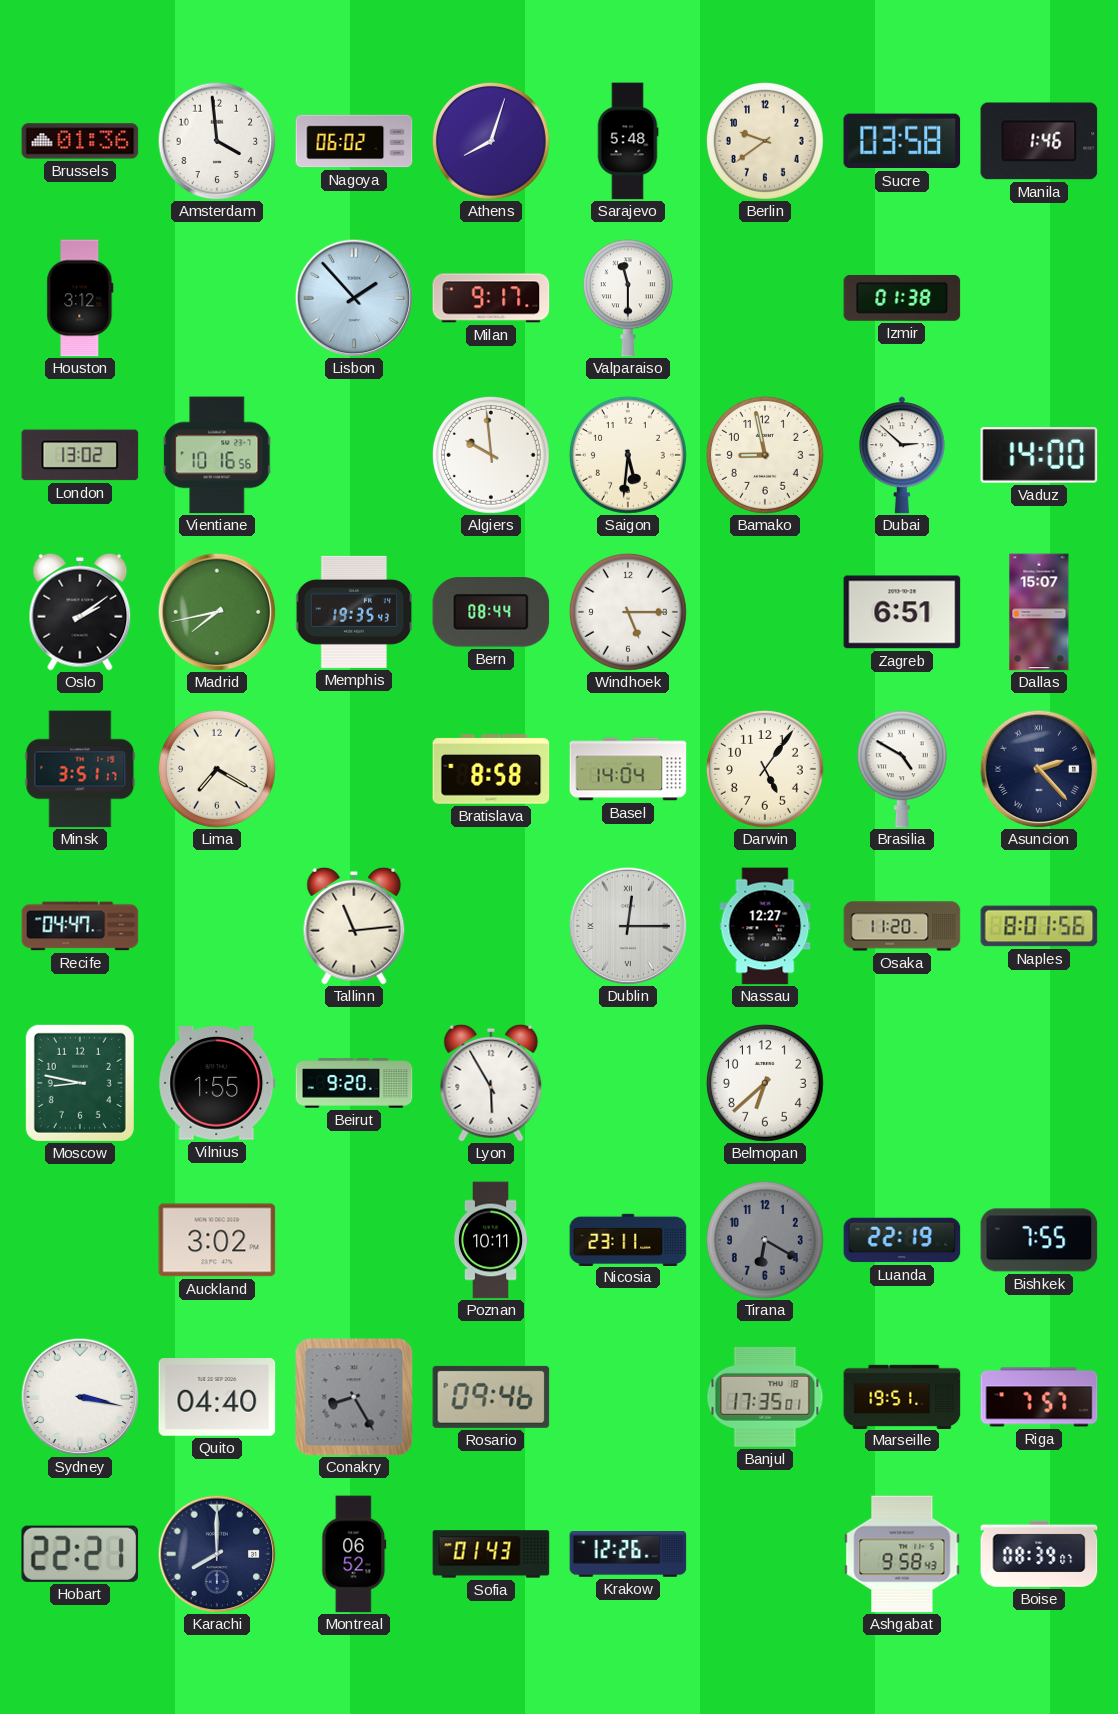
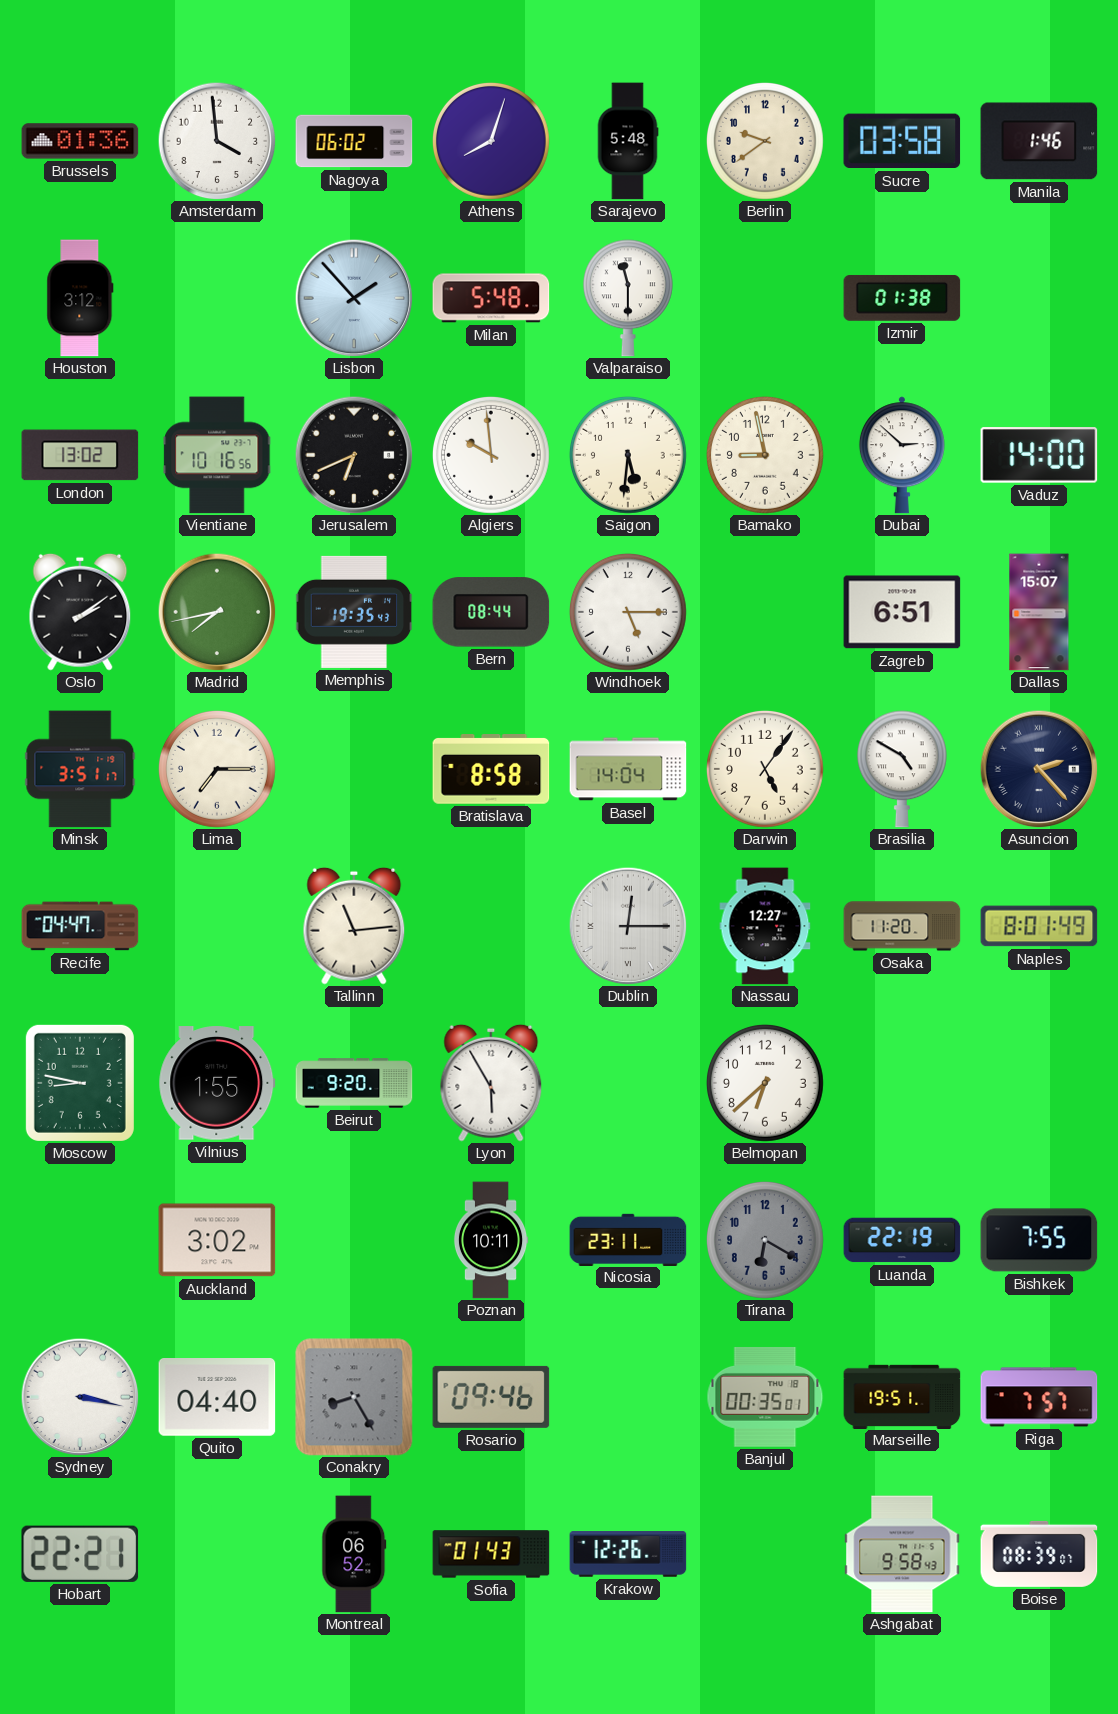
Milan: 9:17 -> 5:48
Jerusalem: none -> 6:41
Lima: 7:20 -> 7:15
Naples: 8:01:56 -> 8:01:49
Banjul: 17:35 -> 00:35
Karachi: 8:00 -> none
